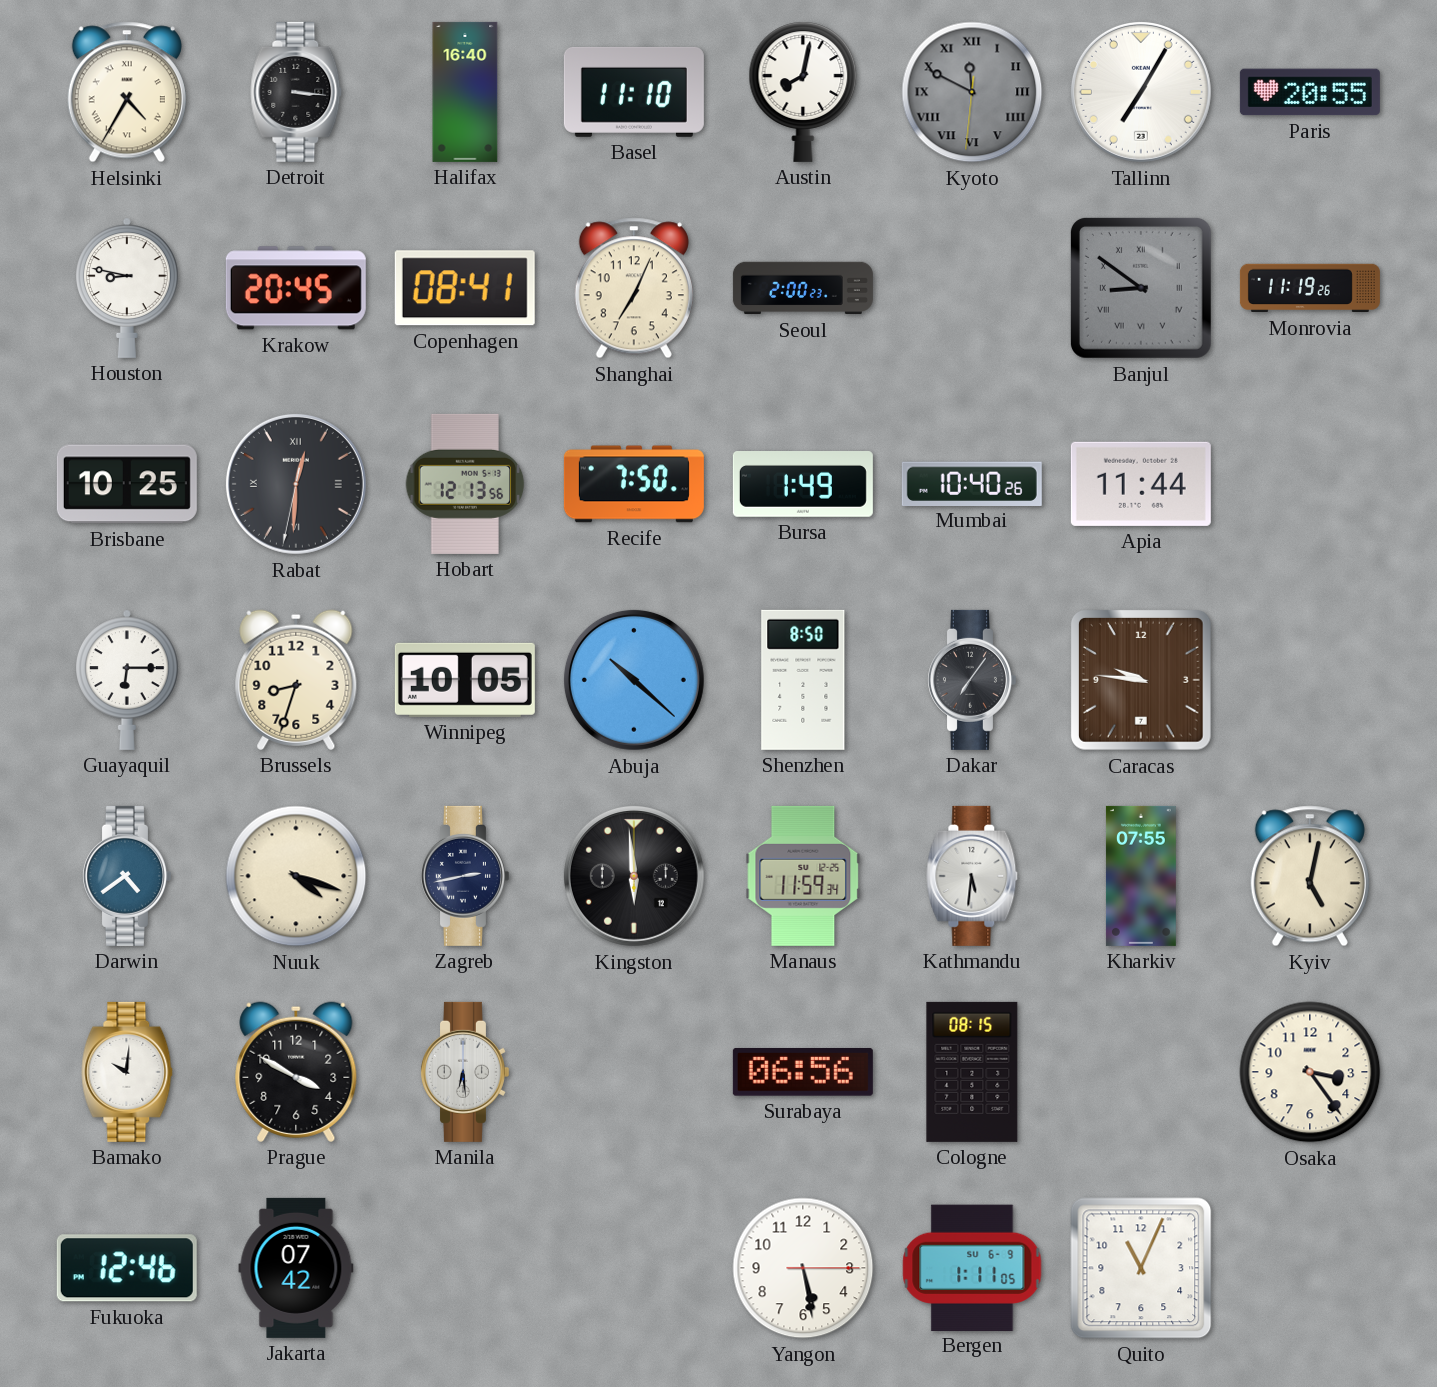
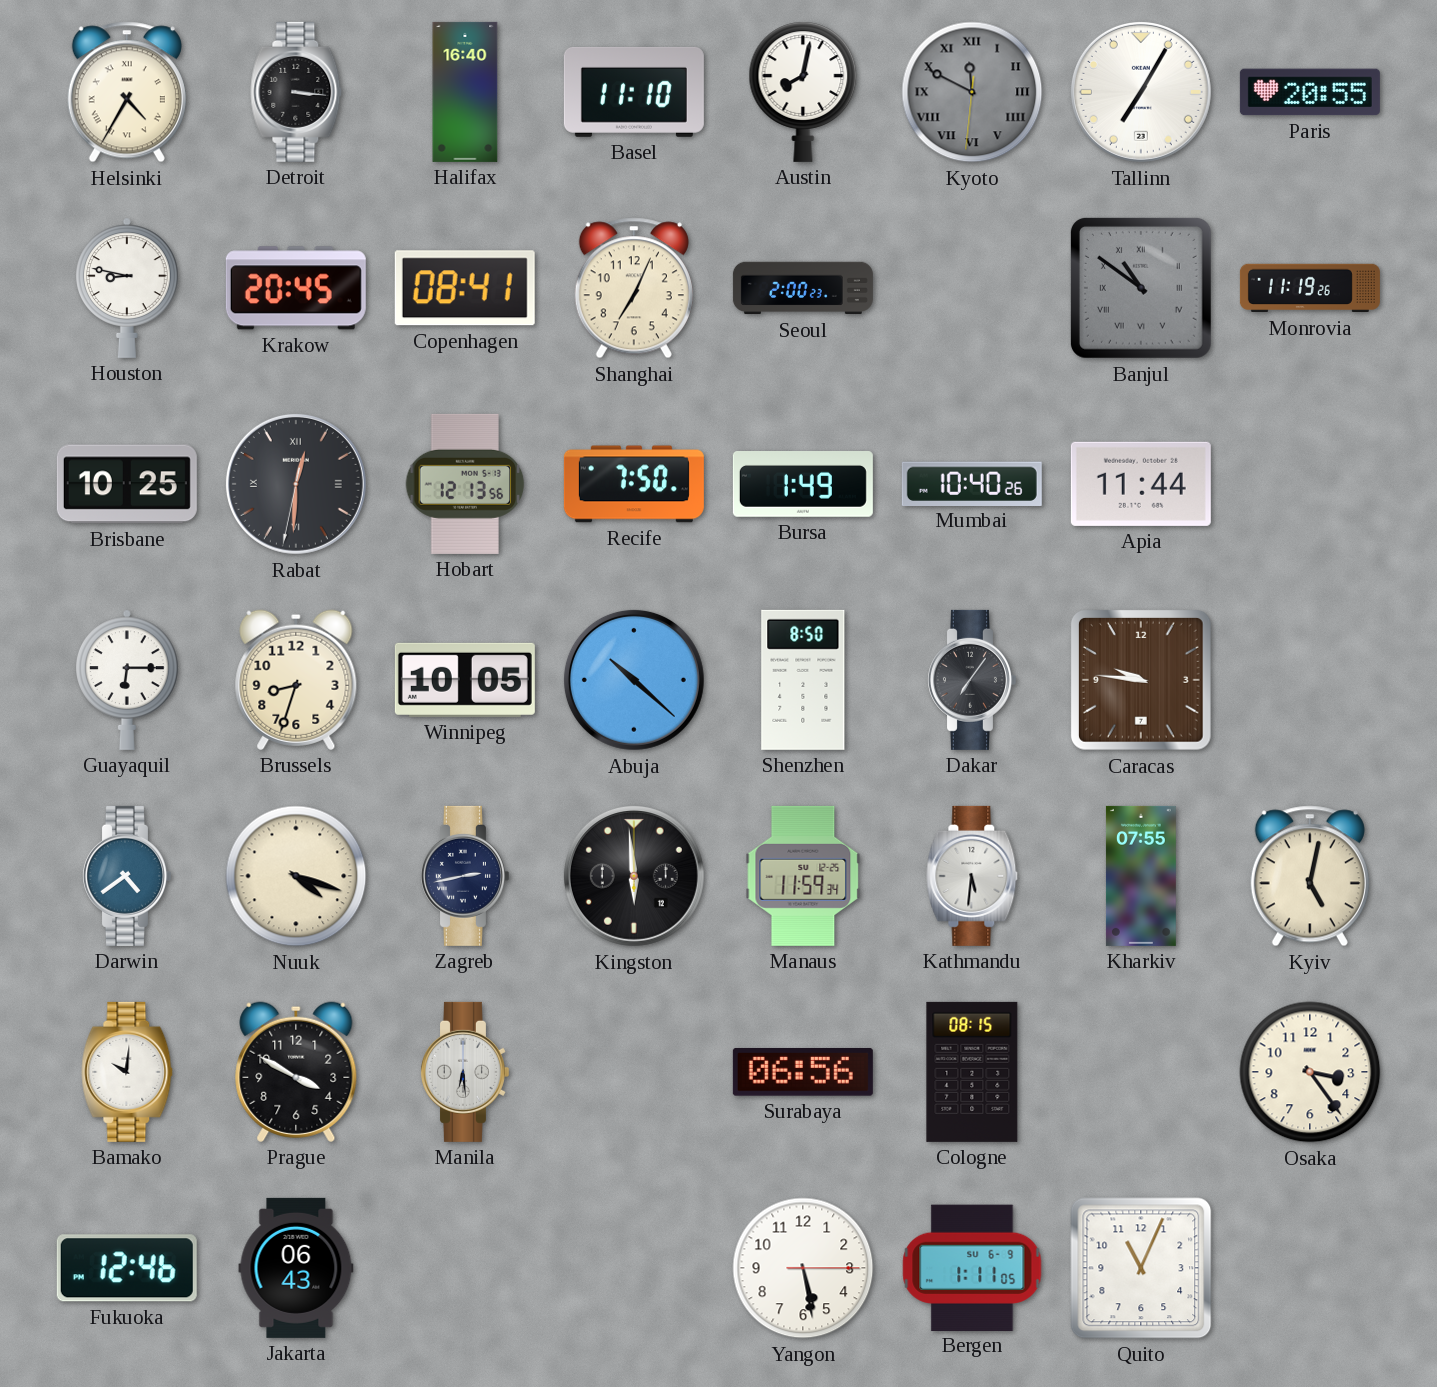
Banjul: 8:51 -> 10:51
Jakarta: 07:42 -> 06:43
